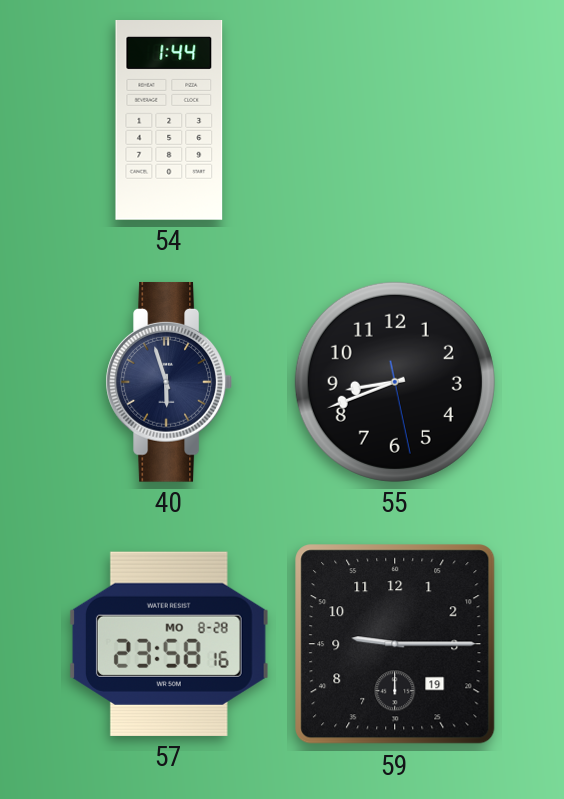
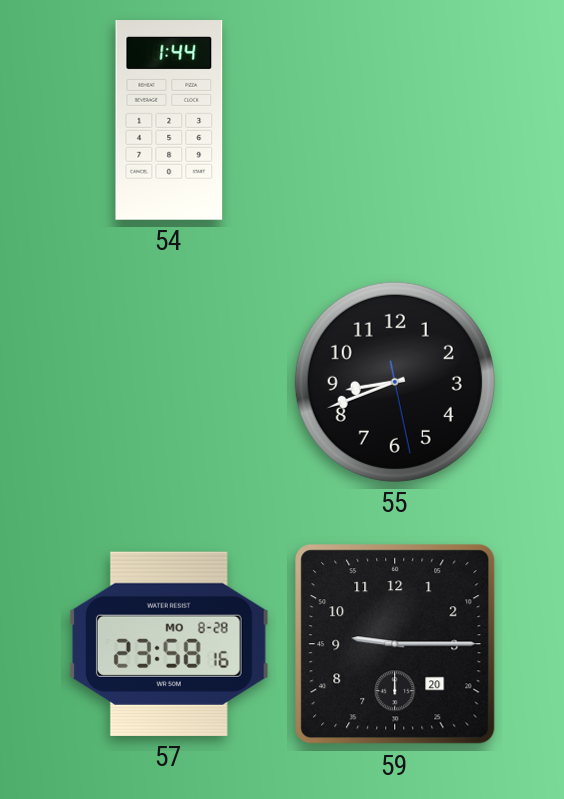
40: 5:57 -> none
59 date: 19 -> 20
